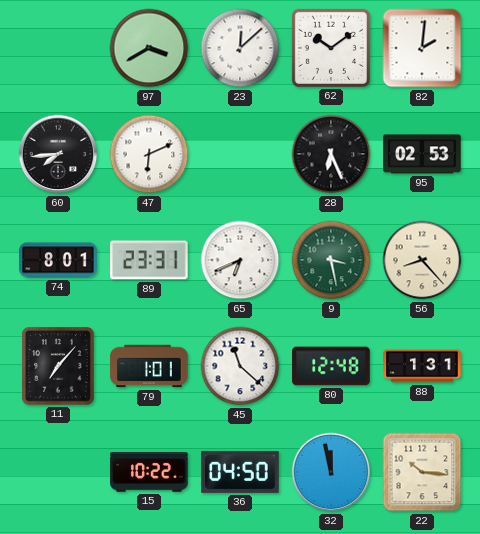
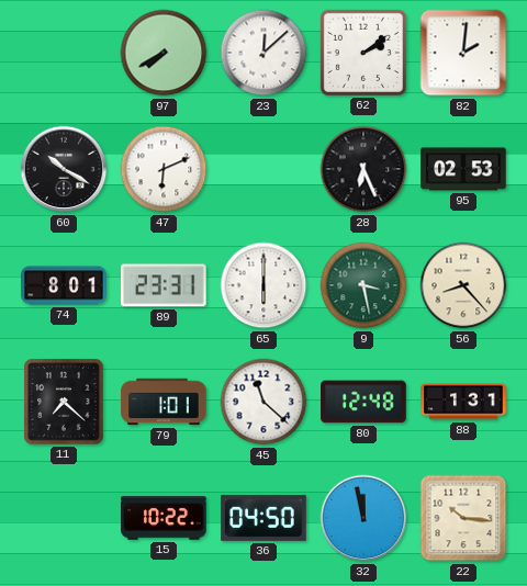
97: 3:40 -> 7:40
62: 10:09 -> 2:09
60: 7:44 -> 10:20
65: 6:41 -> 6:00
11: 7:07 -> 7:22
